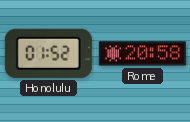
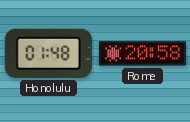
Honolulu: 01:52 -> 01:48
